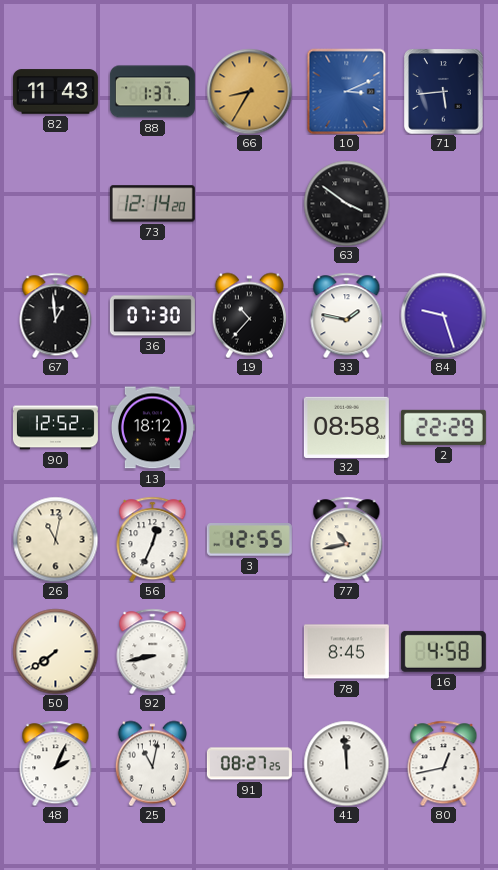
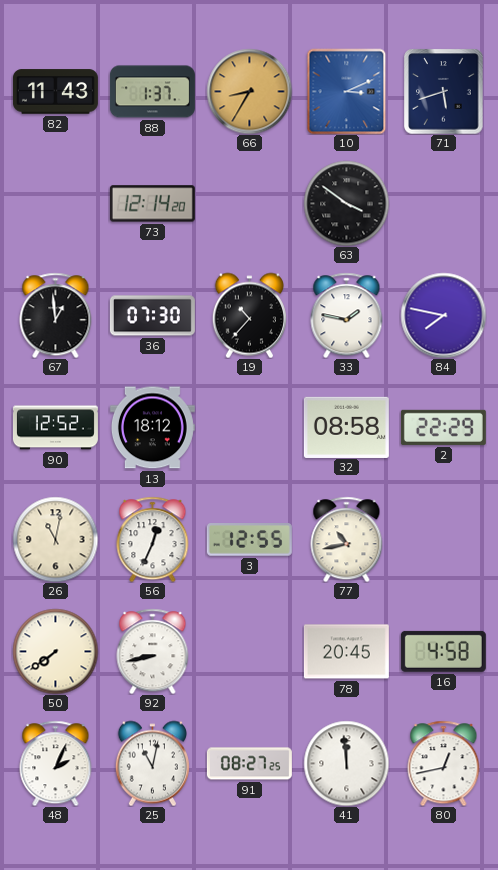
71: 5:44 -> 5:42
84: 9:27 -> 7:47
78: 8:45 -> 20:45
